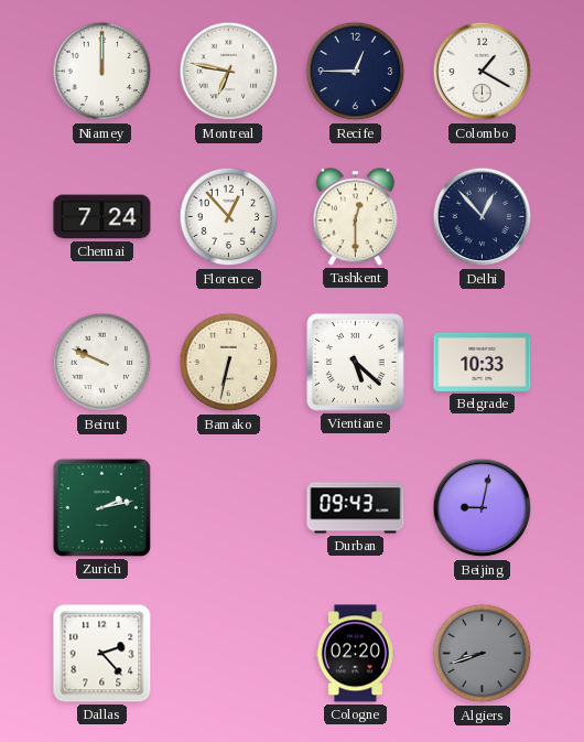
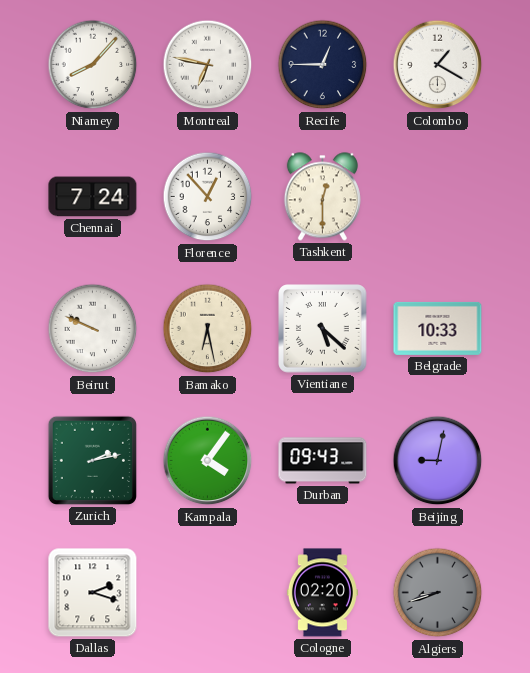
Niamey: 12:00 -> 8:07
Delhi: 12:53 -> none
Bamako: 6:32 -> 6:28
Kampala: none -> 4:06
Dallas: 2:23 -> 2:18
